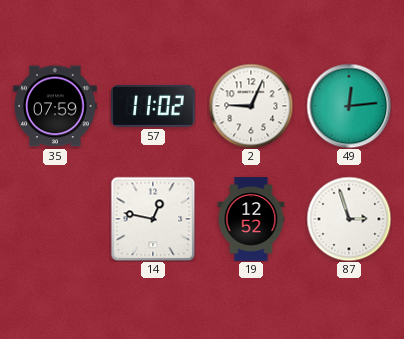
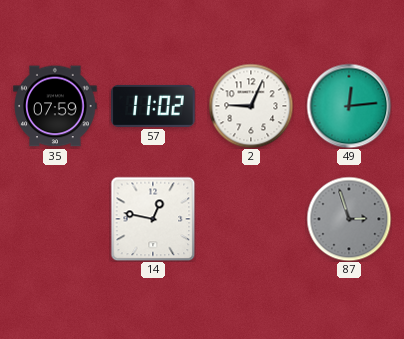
19: 12:52 -> none
87 dial: white -> grey
